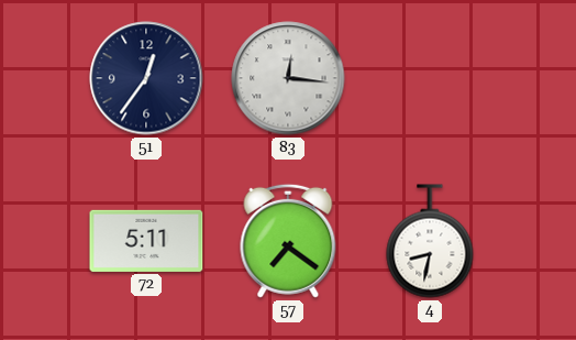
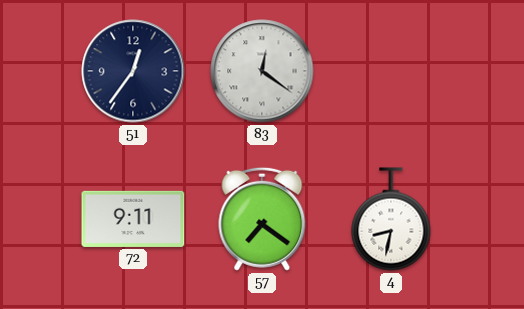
83: 12:16 -> 12:21
72: 5:11 -> 9:11
